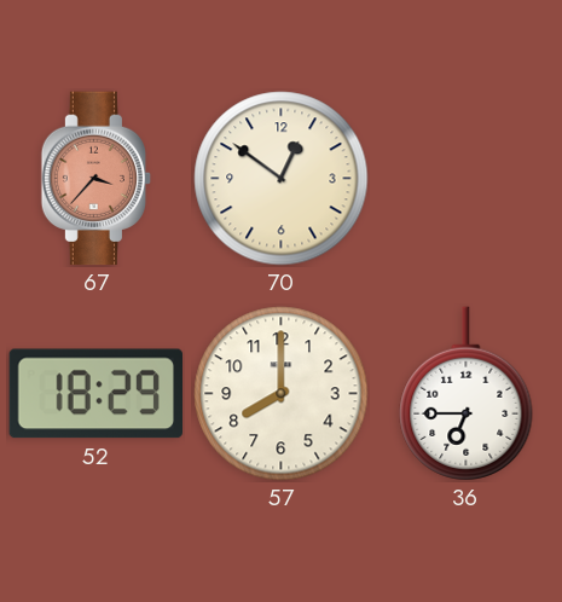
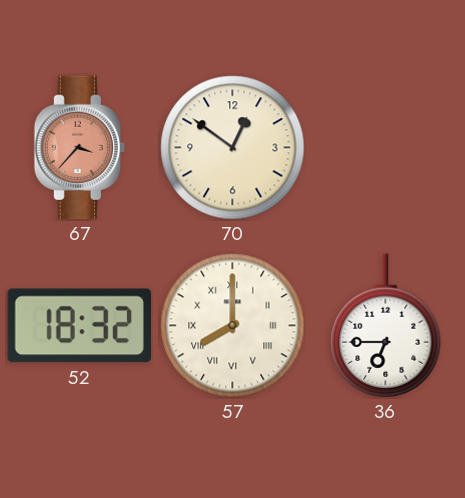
52: 18:29 -> 18:32
57 numerals: Arabic -> Roman
